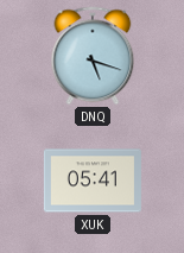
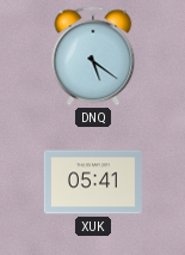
DNQ: 5:18 -> 5:21
